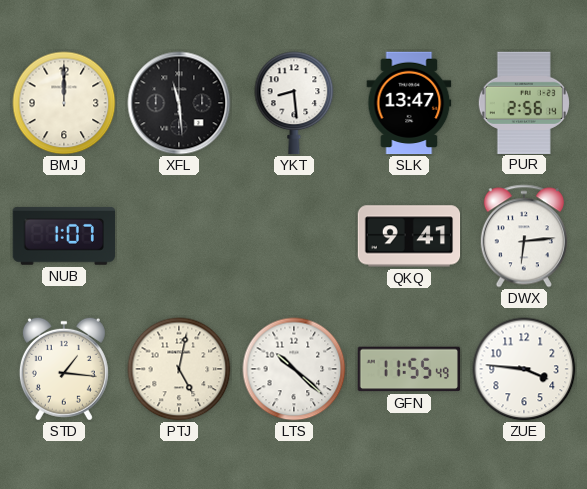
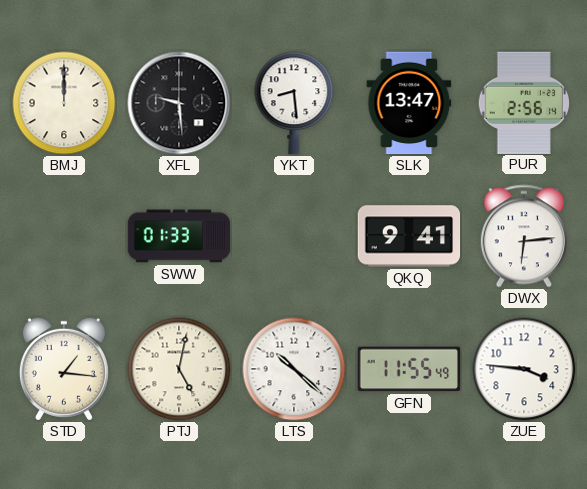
XFL: 11:29 -> 9:29
NUB: 1:07 -> none
SWW: none -> 01:33
